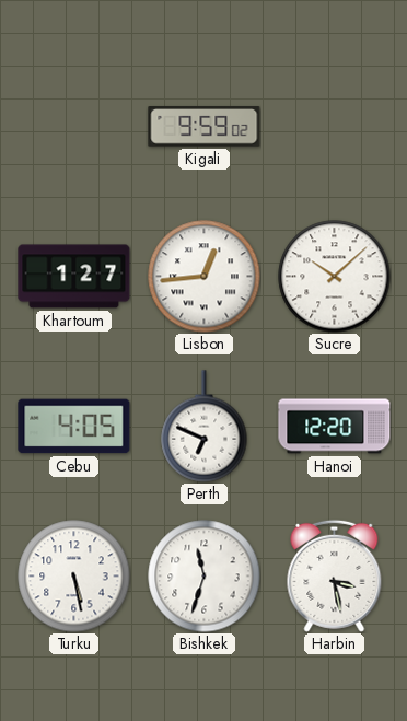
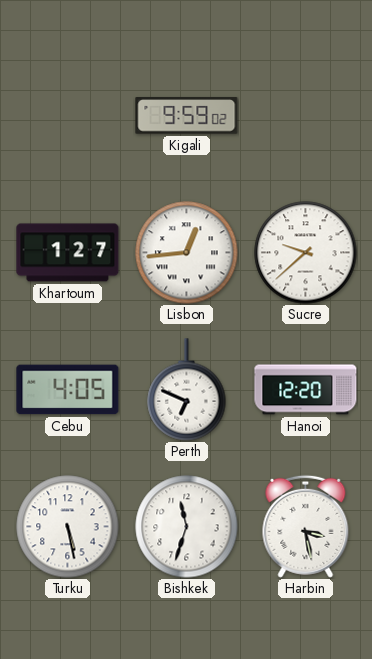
Sucre: 10:08 -> 9:38
